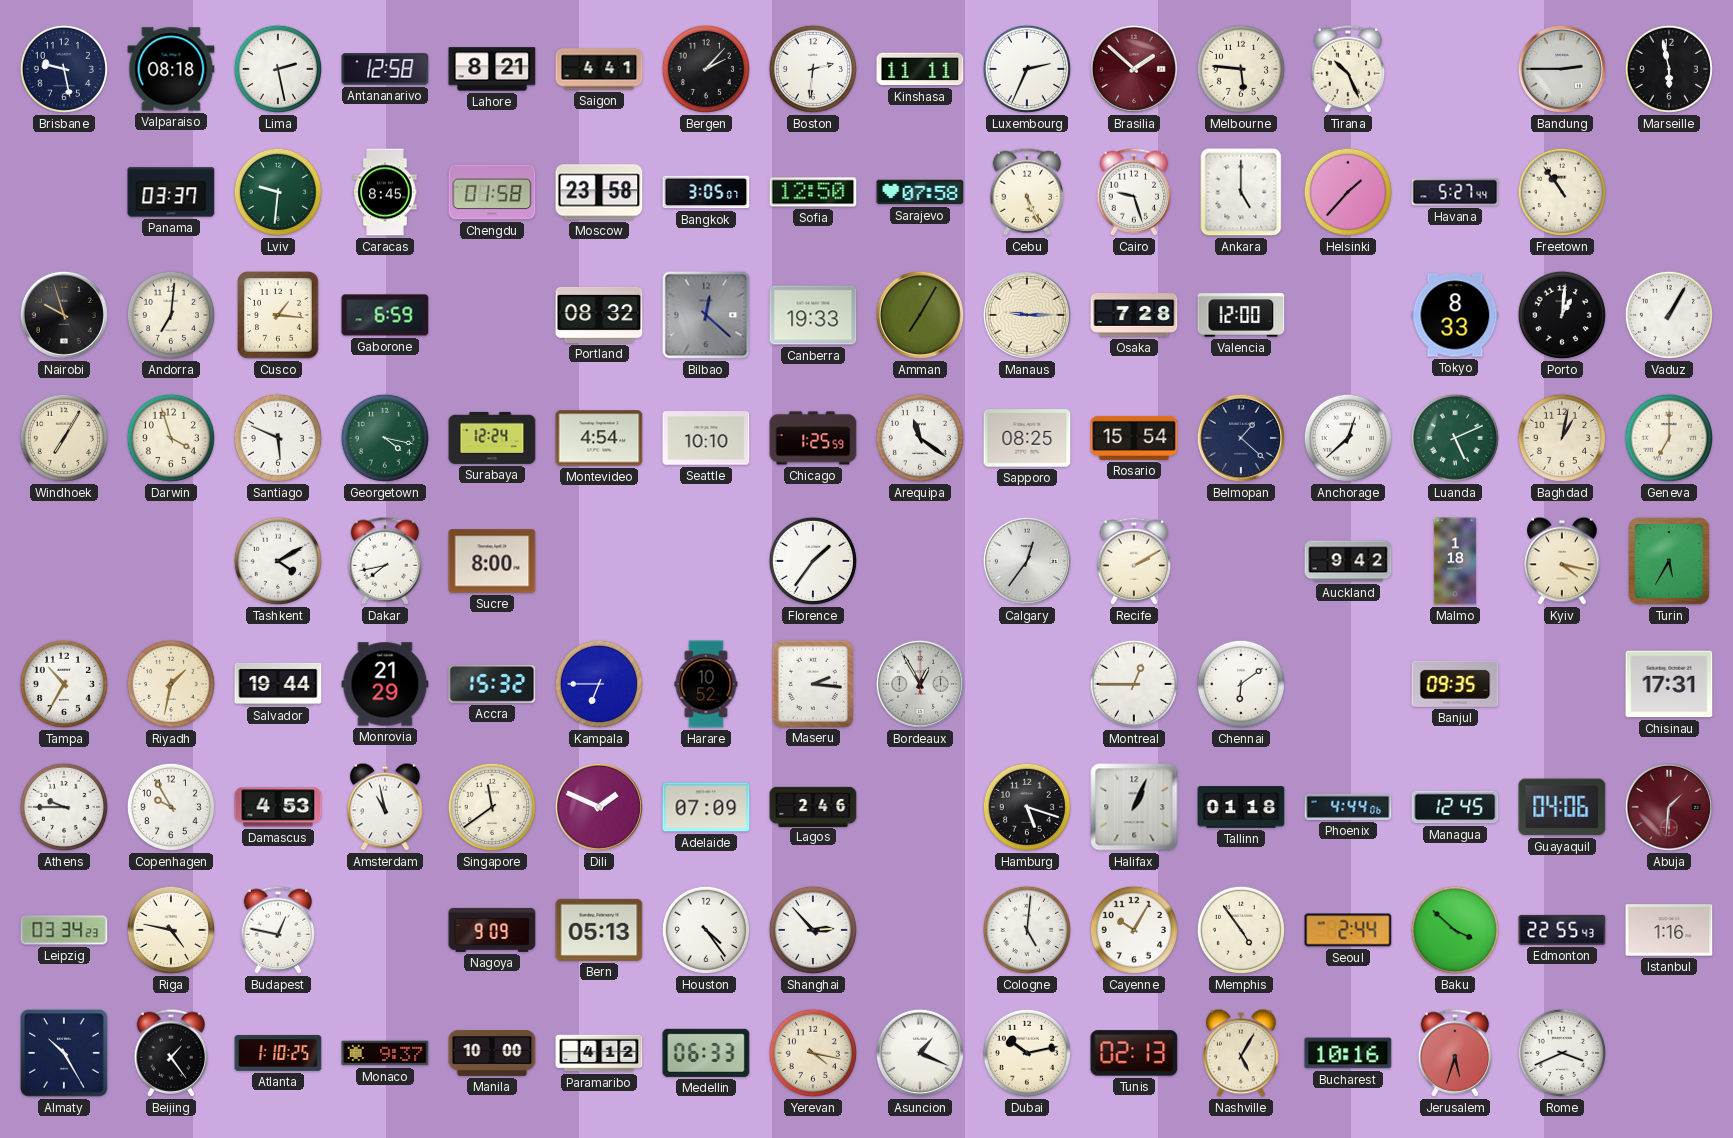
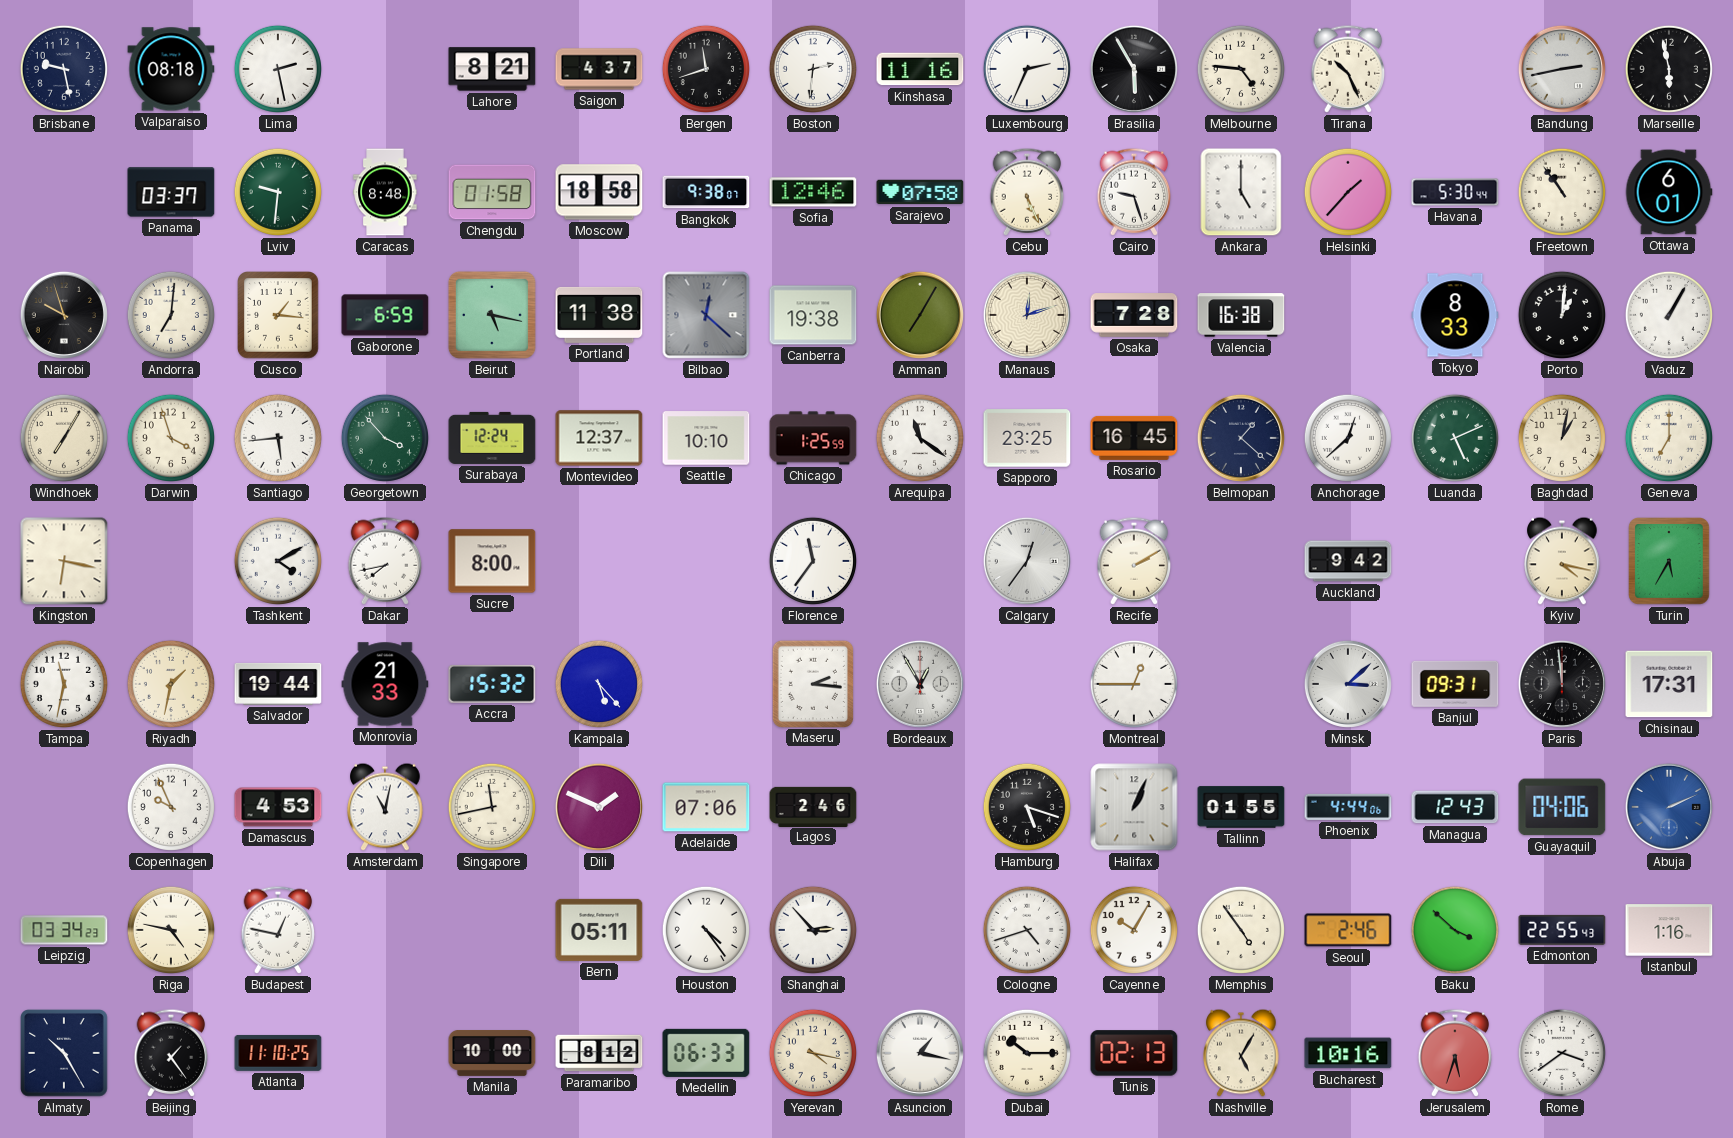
Antananarivo: 12:58 -> none
Saigon: 4:41 -> 4:37
Bergen: 2:07 -> 11:42
Kinshasa: 11:11 -> 11:16
Brasilia: 1:52 -> 5:55
Brasilia dial: burgundy -> black
Melbourne: 5:46 -> 4:46
Bandung: 2:45 -> 2:43
Caracas: 8:45 -> 8:48
Moscow: 23:58 -> 18:58
Bangkok: 3:05 -> 9:38
Sofia: 12:50 -> 12:46
Havana: 5:27 -> 5:30
Ottawa: none -> 6:01
Beirut: none -> 5:17
Portland: 08:32 -> 11:38
Canberra: 19:33 -> 19:38
Manaus: 9:15 -> 12:12
Valencia: 12:00 -> 16:38
Santiago: 5:49 -> 5:44
Georgetown: 4:17 -> 3:53
Montevideo: 4:54 -> 12:37
Sapporo: 08:25 -> 23:25
Rosario: 15:54 -> 16:45
Kingston: none -> 6:17
Florence: 1:36 -> 11:36
Malmo: 1:18 -> none
Tampa: 10:35 -> 11:32
Monrovia: 21:29 -> 21:33
Kampala: 6:45 -> 5:23
Harare: 10:52 -> none
Chennai: 6:09 -> none
Minsk: none -> 3:08
Banjul: 09:35 -> 09:31
Paris: none -> 11:59
Athens: 9:45 -> none
Copenhagen: 9:55 -> 9:56
Amsterdam: 10:58 -> 11:02
Singapore: 11:39 -> 11:43
Adelaide: 07:09 -> 07:06
Tallinn: 01:18 -> 01:55
Managua: 12:45 -> 12:43
Abuja: 1:31 -> 2:11
Abuja dial: burgundy -> blue
Nagoya: 9:09 -> none
Bern: 05:13 -> 05:11
Cologne: 5:01 -> 4:42
Seoul: 2:44 -> 2:46
Atlanta: 1:10 -> 11:10
Monaco: 9:37 -> none
Paramaribo: 4:12 -> 8:12
Asuncion: 1:19 -> 1:17
Dubai: 10:13 -> 10:15
Rome: 3:41 -> 3:39
